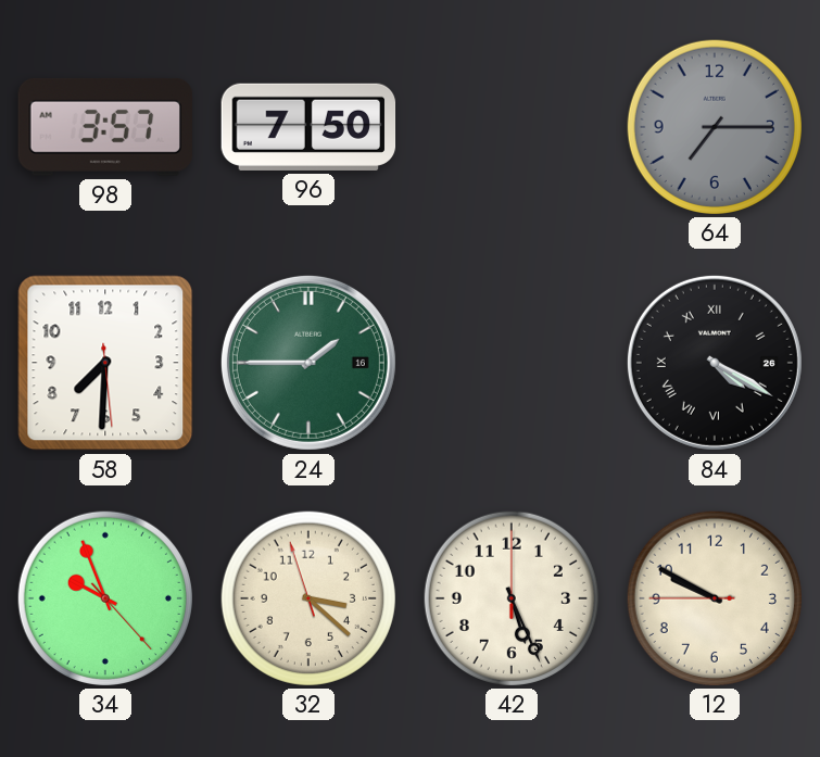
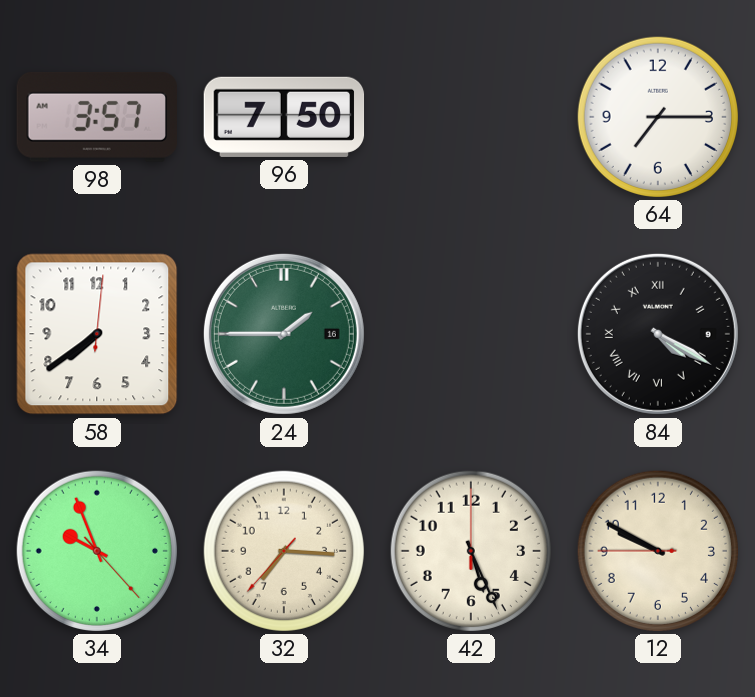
64 dial: grey -> white
58: 7:30 -> 7:39
84 date: 26 -> 9
32: 3:21 -> 7:15
